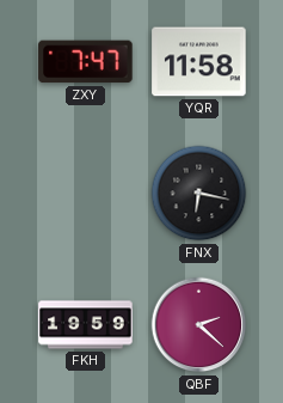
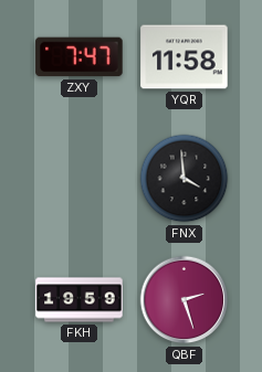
FNX: 6:17 -> 3:59
QBF: 2:22 -> 2:27
